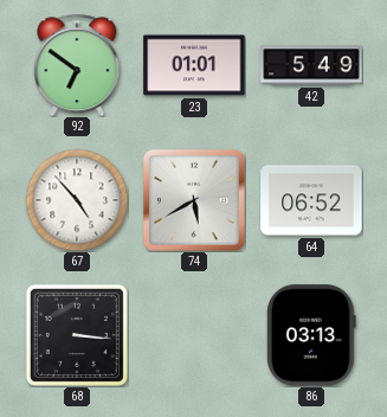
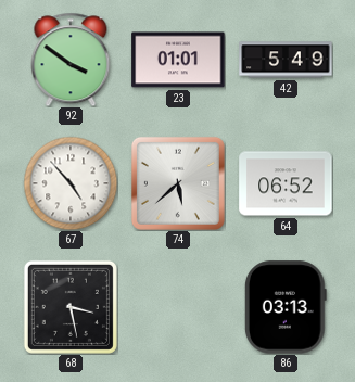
92: 6:51 -> 3:51
74: 5:40 -> 5:38
68: 3:16 -> 3:28
